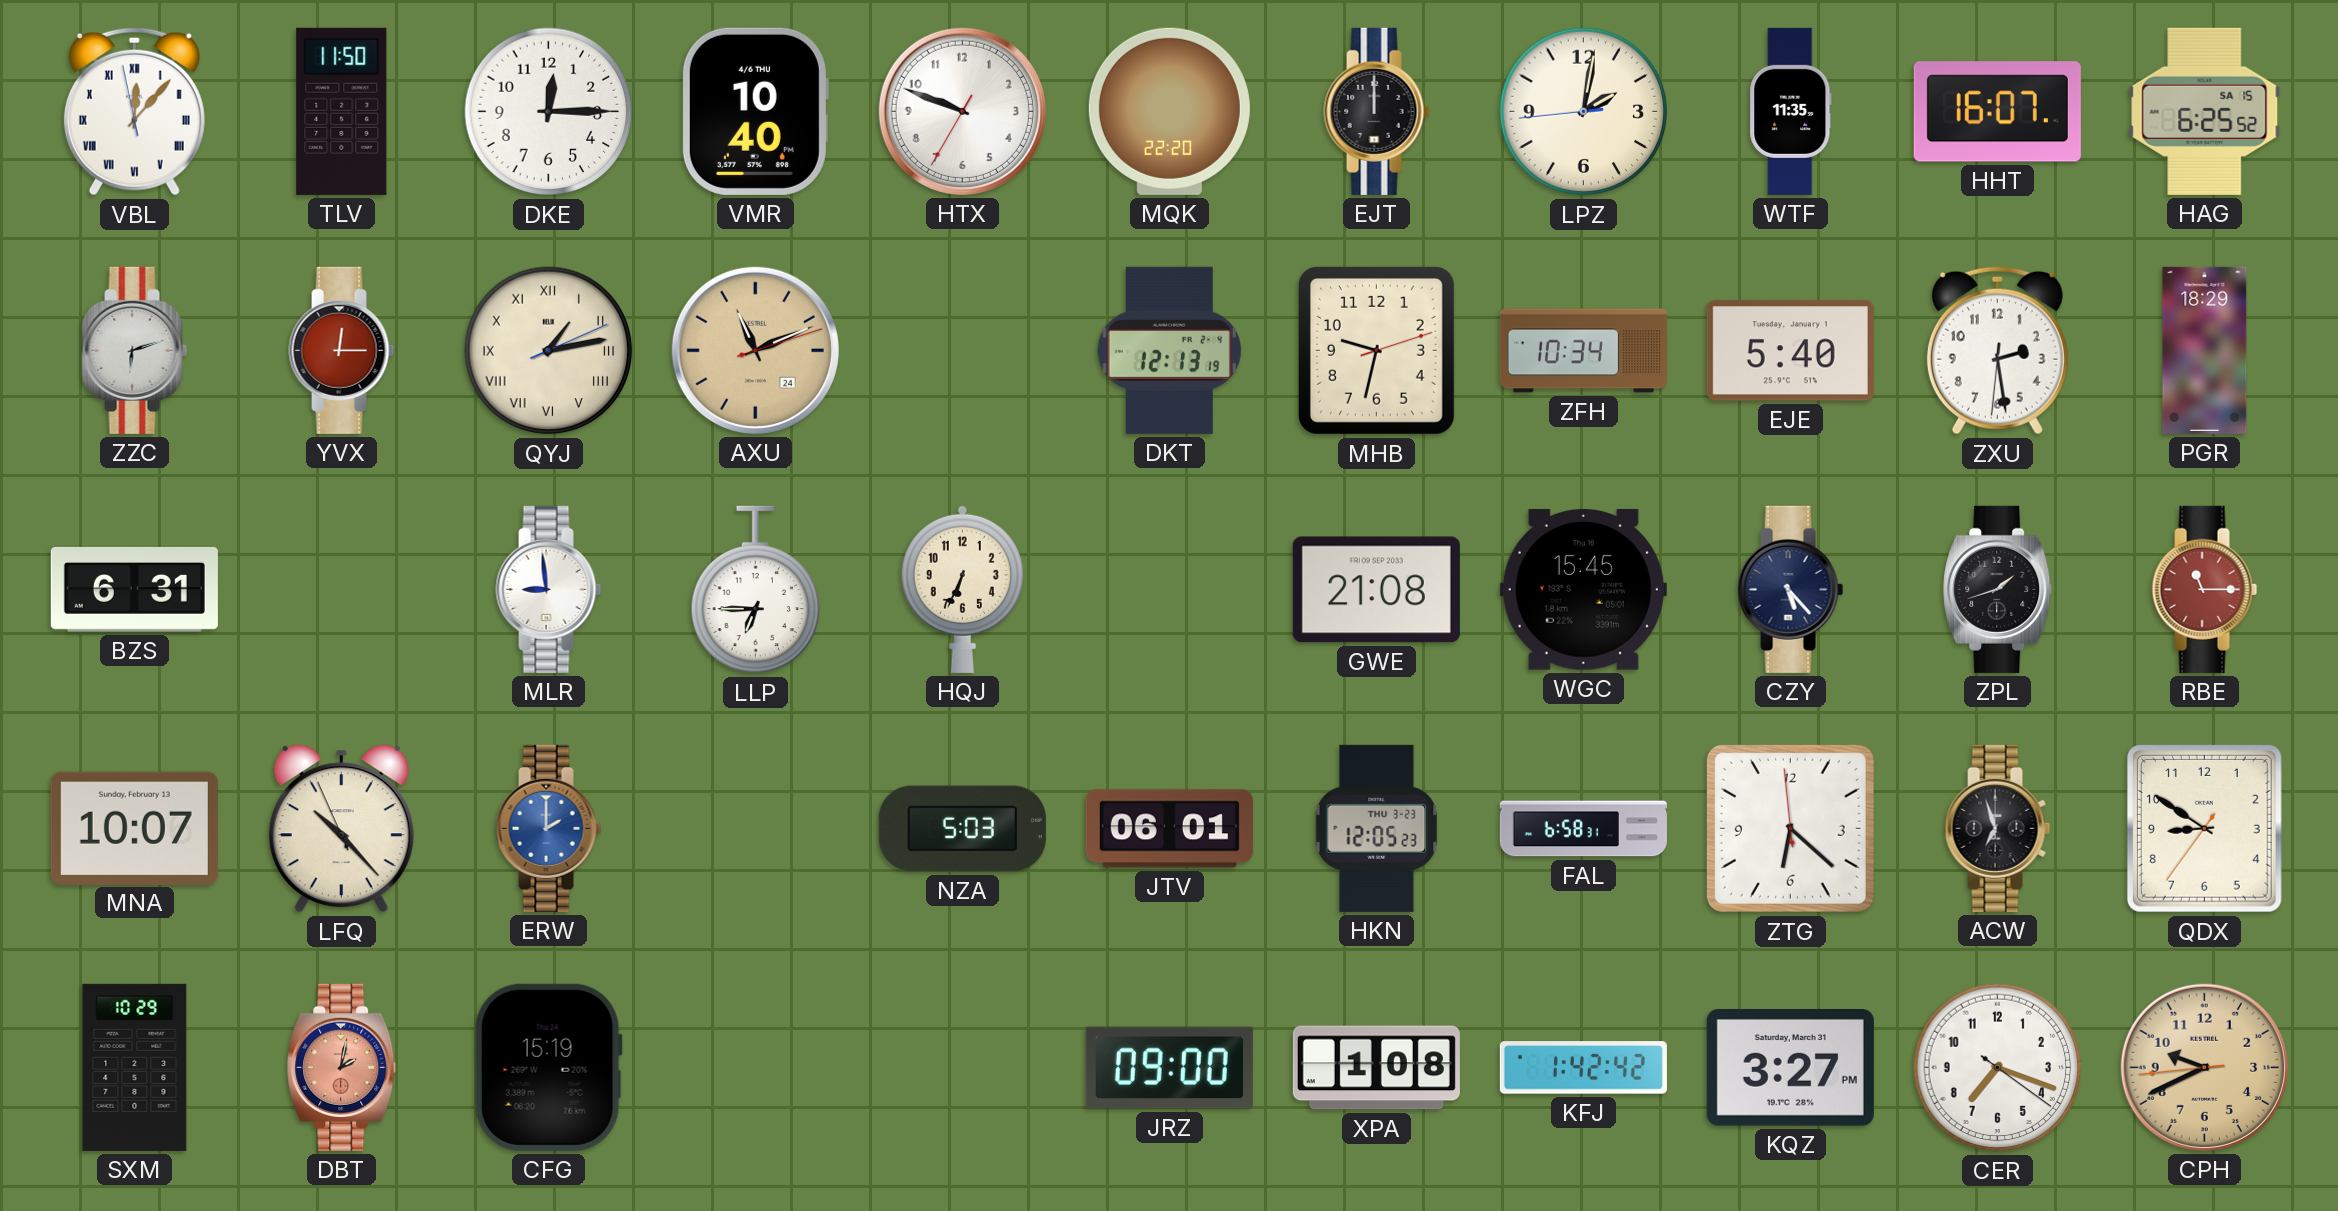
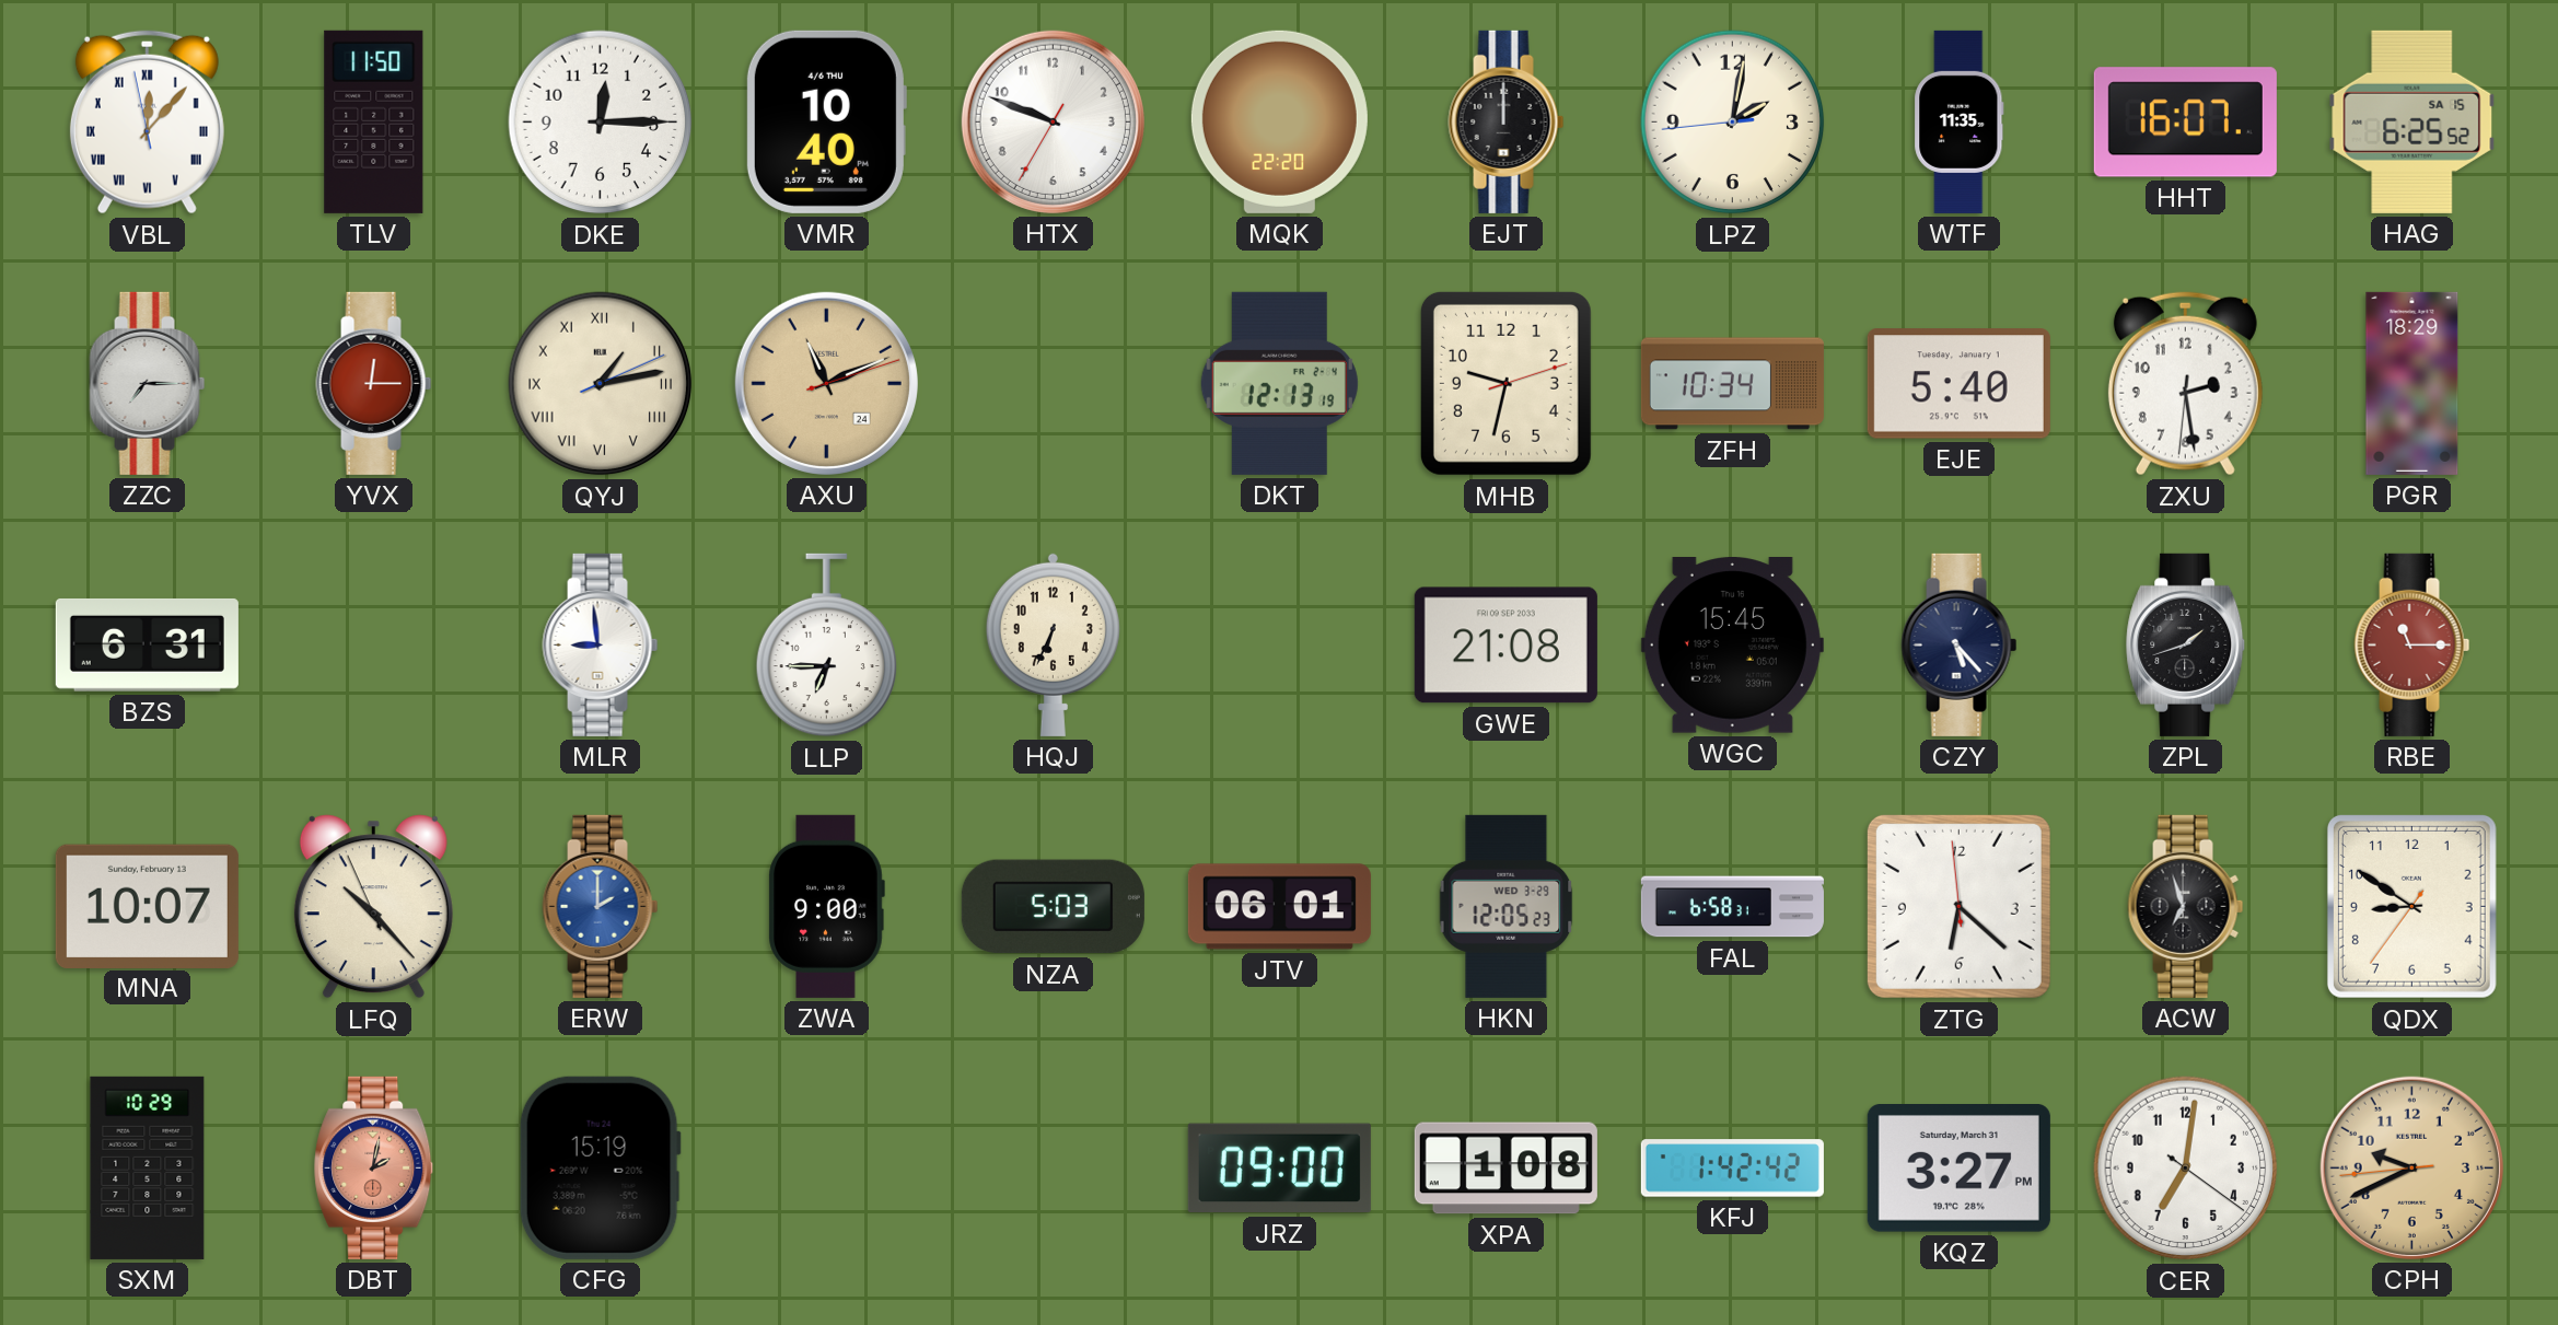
ZZC: 6:12 -> 7:15
ZWA: none -> 9:00
HKN date: THU 3-23 -> WED 3-29
CER: 7:18 -> 7:01
